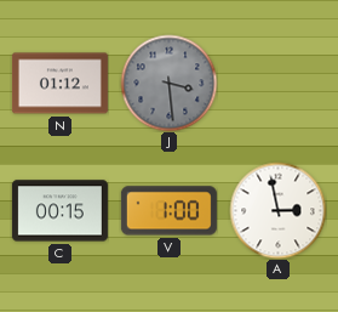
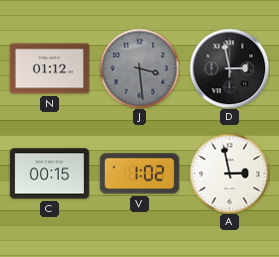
D: none -> 2:58
V: 1:00 -> 1:02
